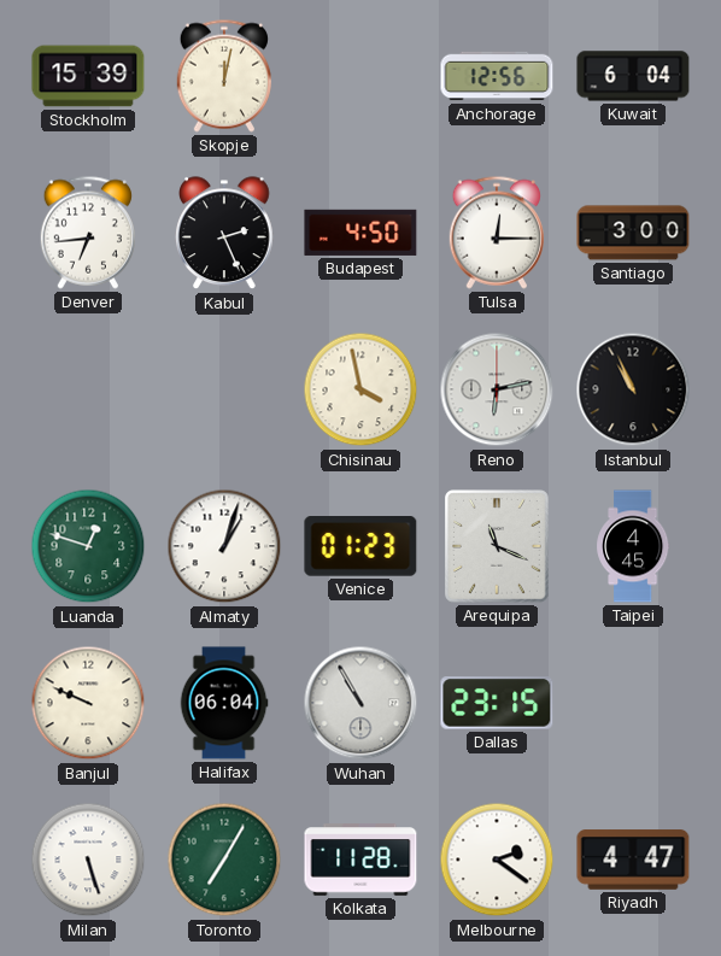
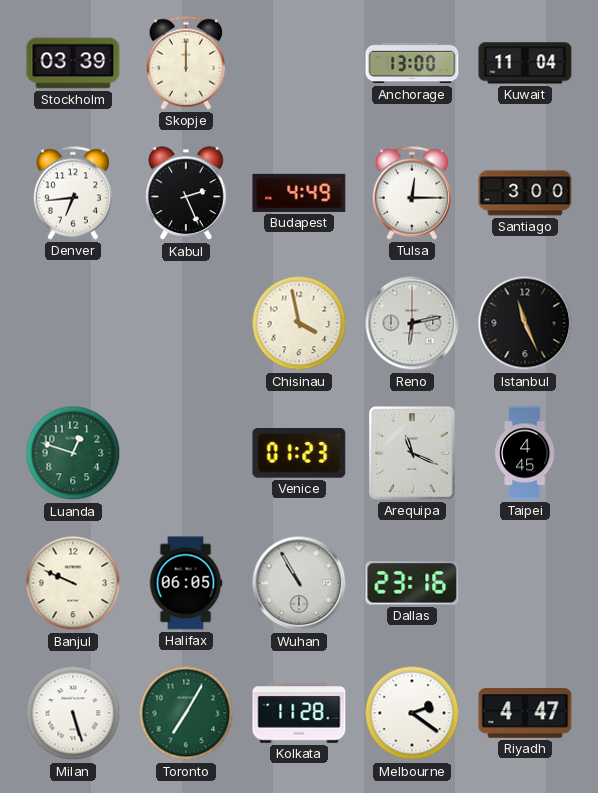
Stockholm: 15:39 -> 03:39
Skopje: 12:02 -> 12:00
Anchorage: 12:56 -> 13:00
Kuwait: 6:04 -> 11:04
Budapest: 4:50 -> 4:49
Istanbul: 10:56 -> 11:26
Almaty: 1:03 -> none
Halifax: 06:04 -> 06:05
Dallas: 23:15 -> 23:16
